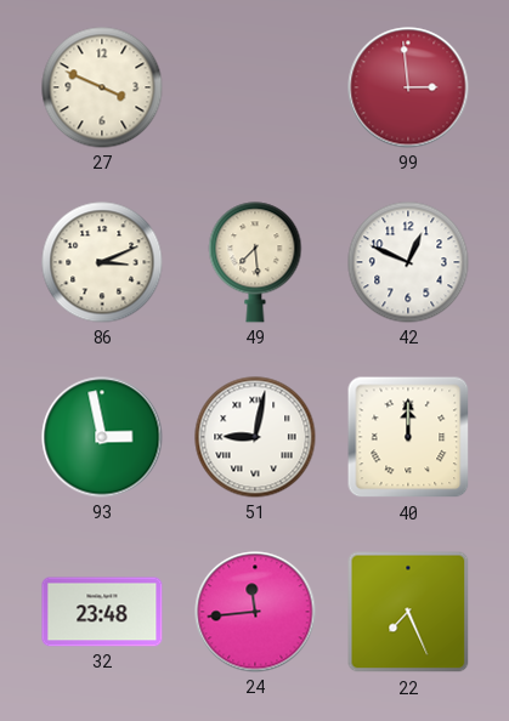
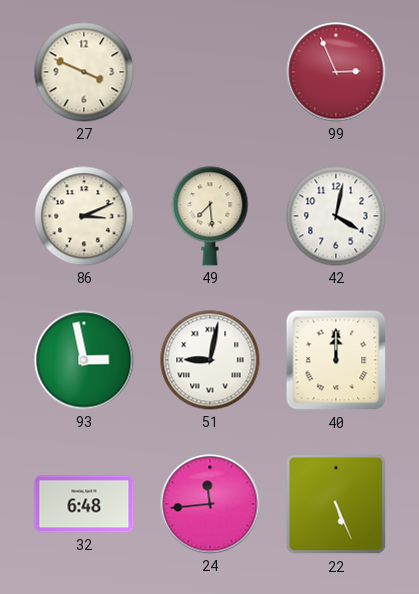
99: 2:59 -> 2:56
42: 12:49 -> 4:02
32: 23:48 -> 6:48
22: 7:26 -> 5:26
